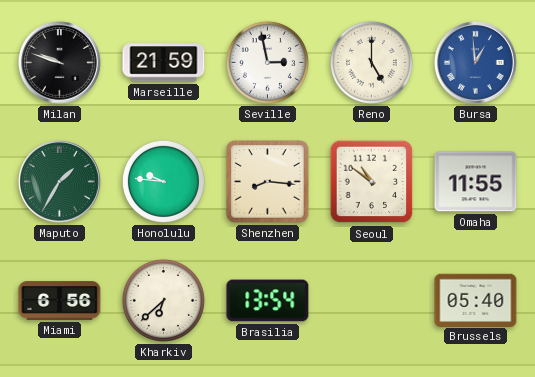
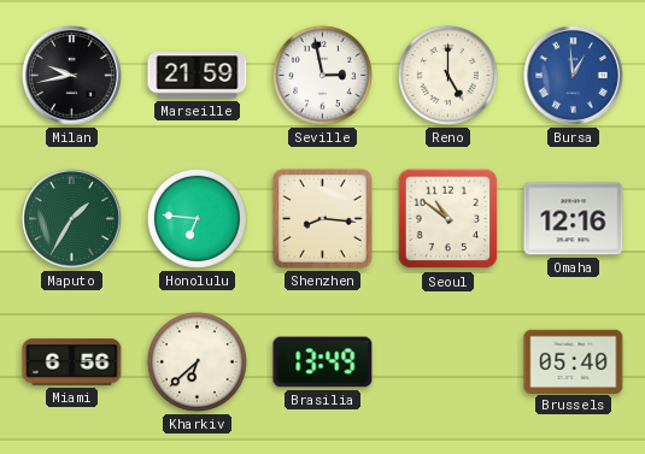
Milan: 9:48 -> 9:43
Honolulu: 9:46 -> 6:46
Omaha: 11:55 -> 12:16
Brasilia: 13:54 -> 13:49
